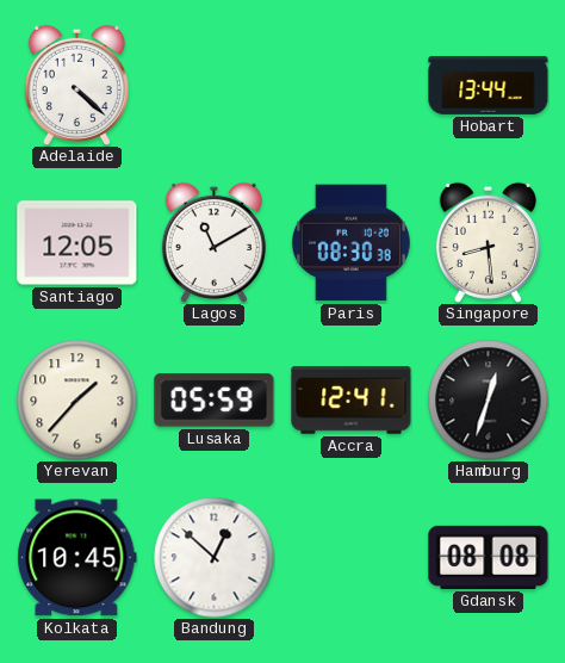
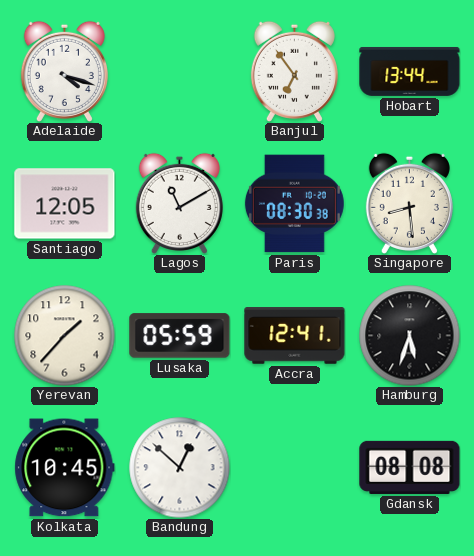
Adelaide: 4:22 -> 4:18
Banjul: none -> 6:54
Hamburg: 12:33 -> 5:33
